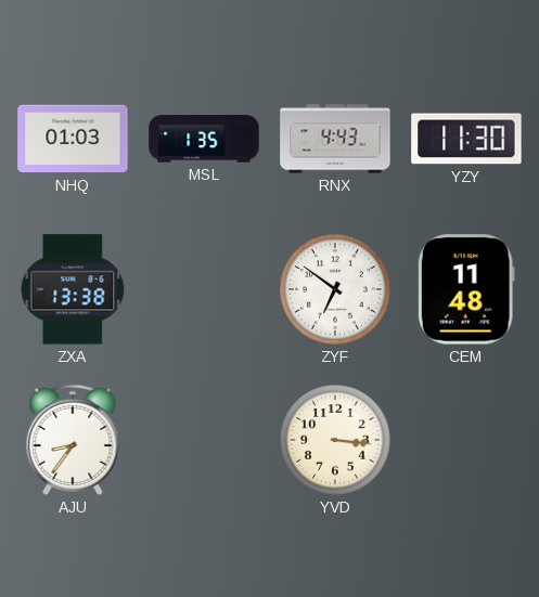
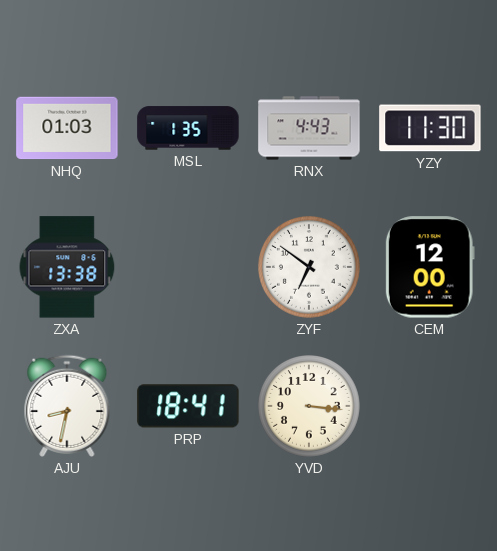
CEM: 11:48 -> 12:00
AJU: 8:36 -> 8:32
PRP: none -> 18:41
